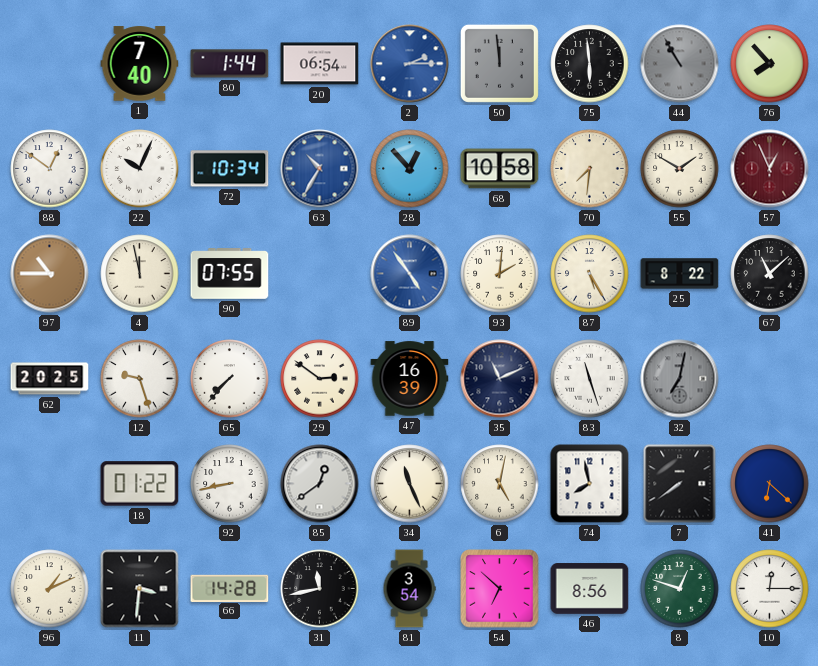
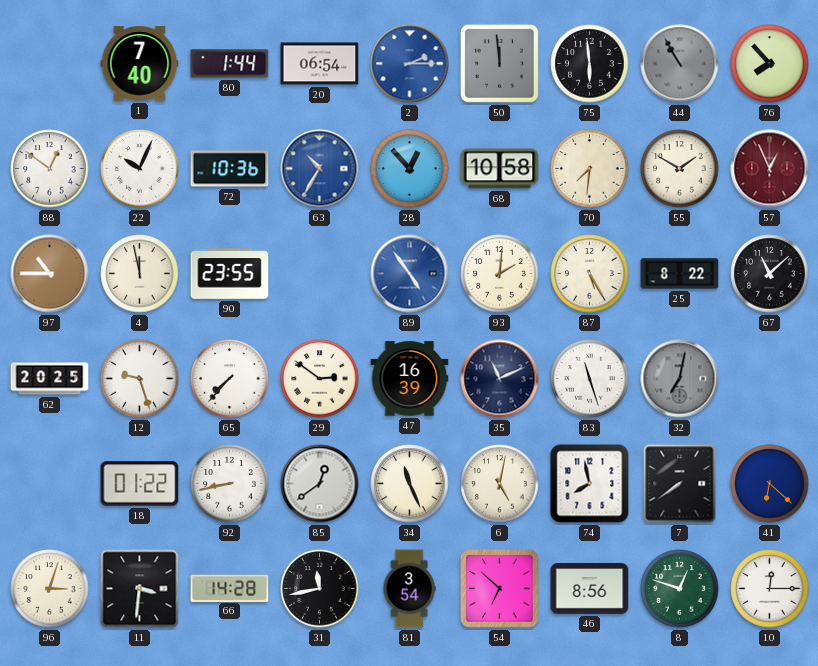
72: 10:34 -> 10:36
90: 07:55 -> 23:55
96: 1:11 -> 3:03
